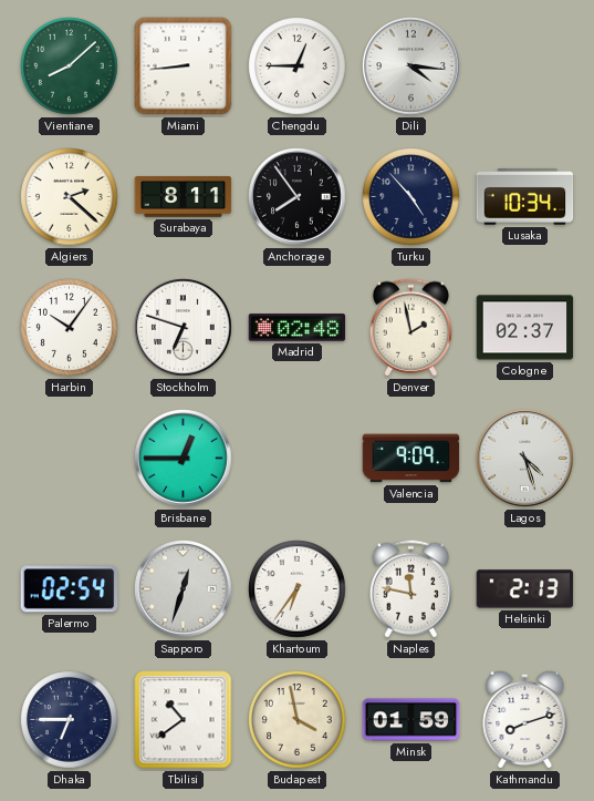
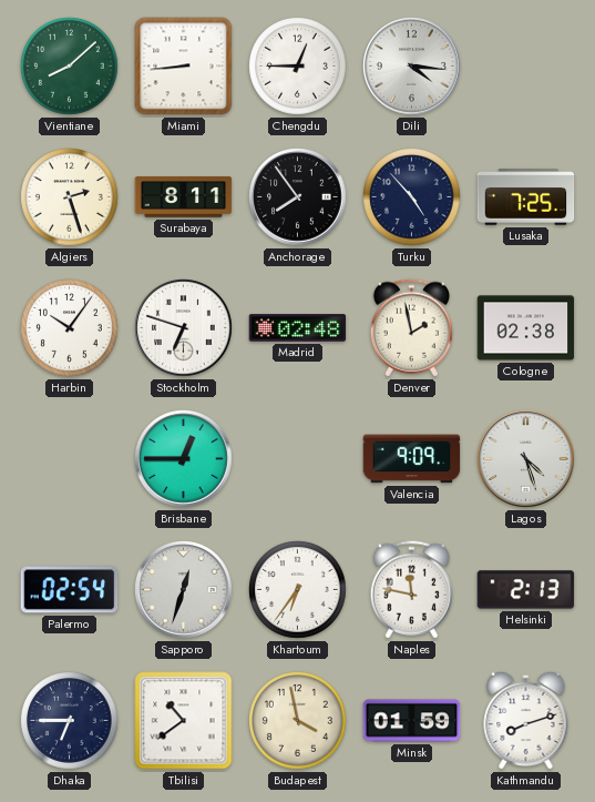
Algiers: 2:22 -> 2:27
Lusaka: 10:34 -> 7:25
Cologne: 02:37 -> 02:38
